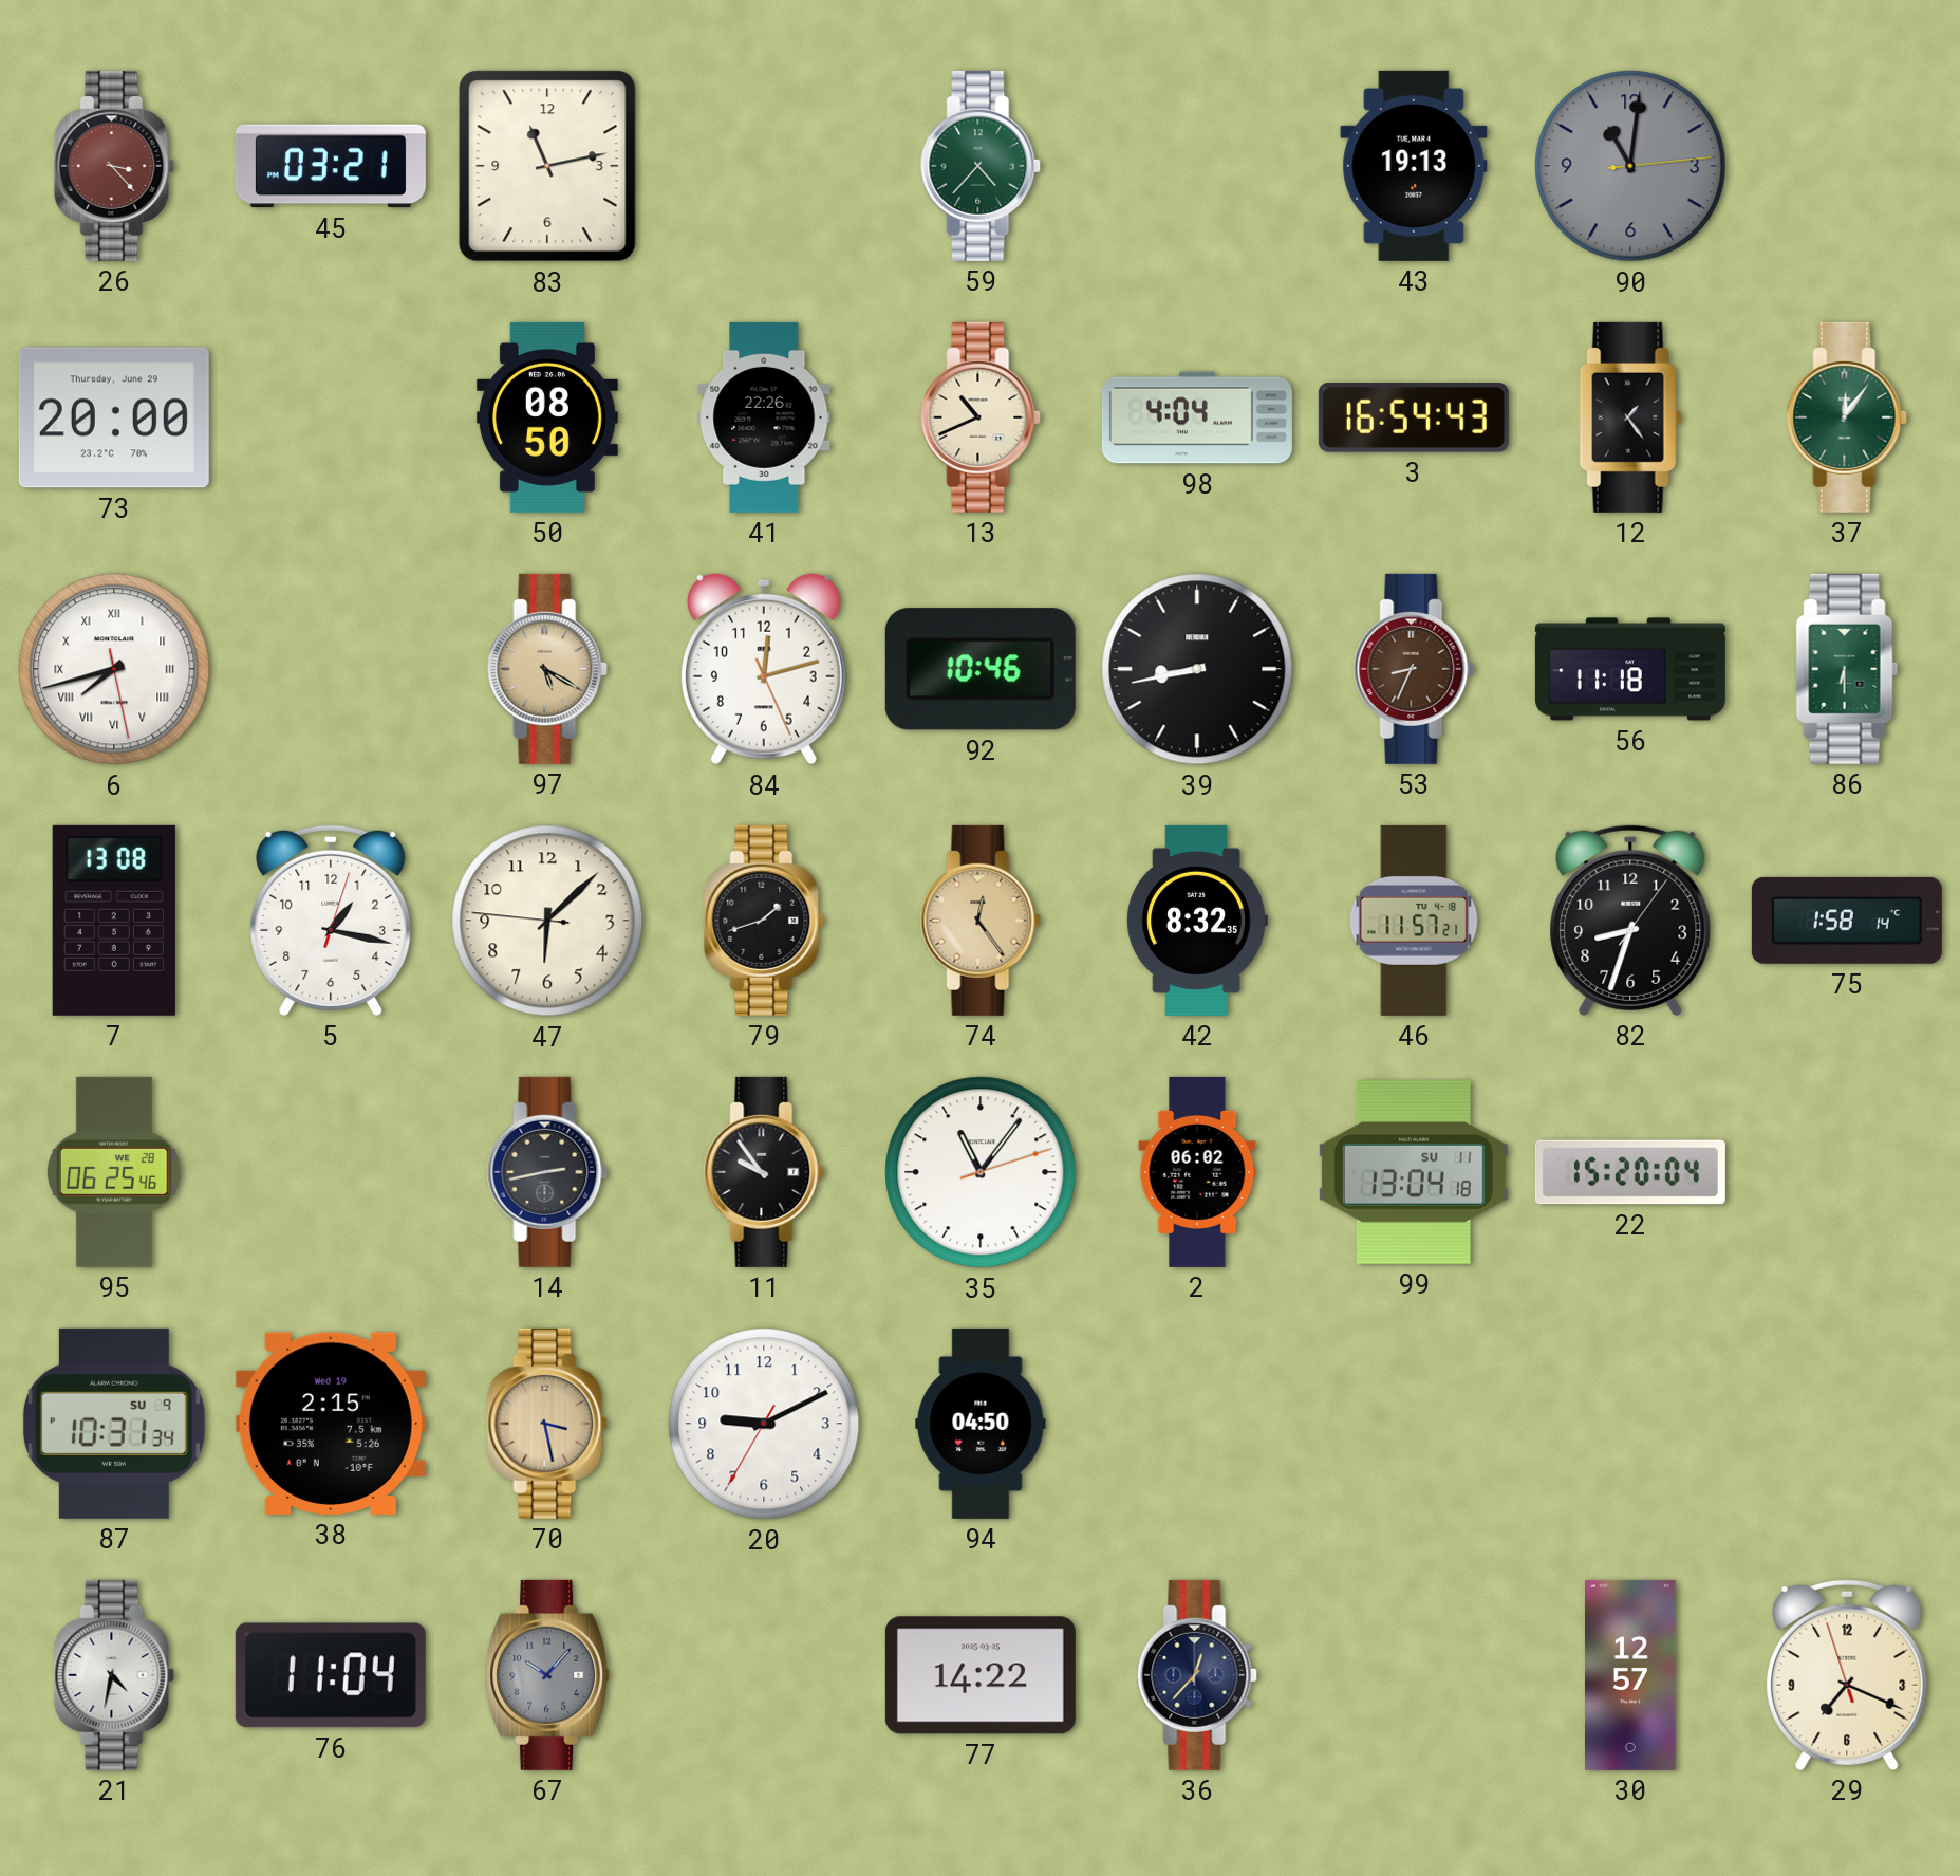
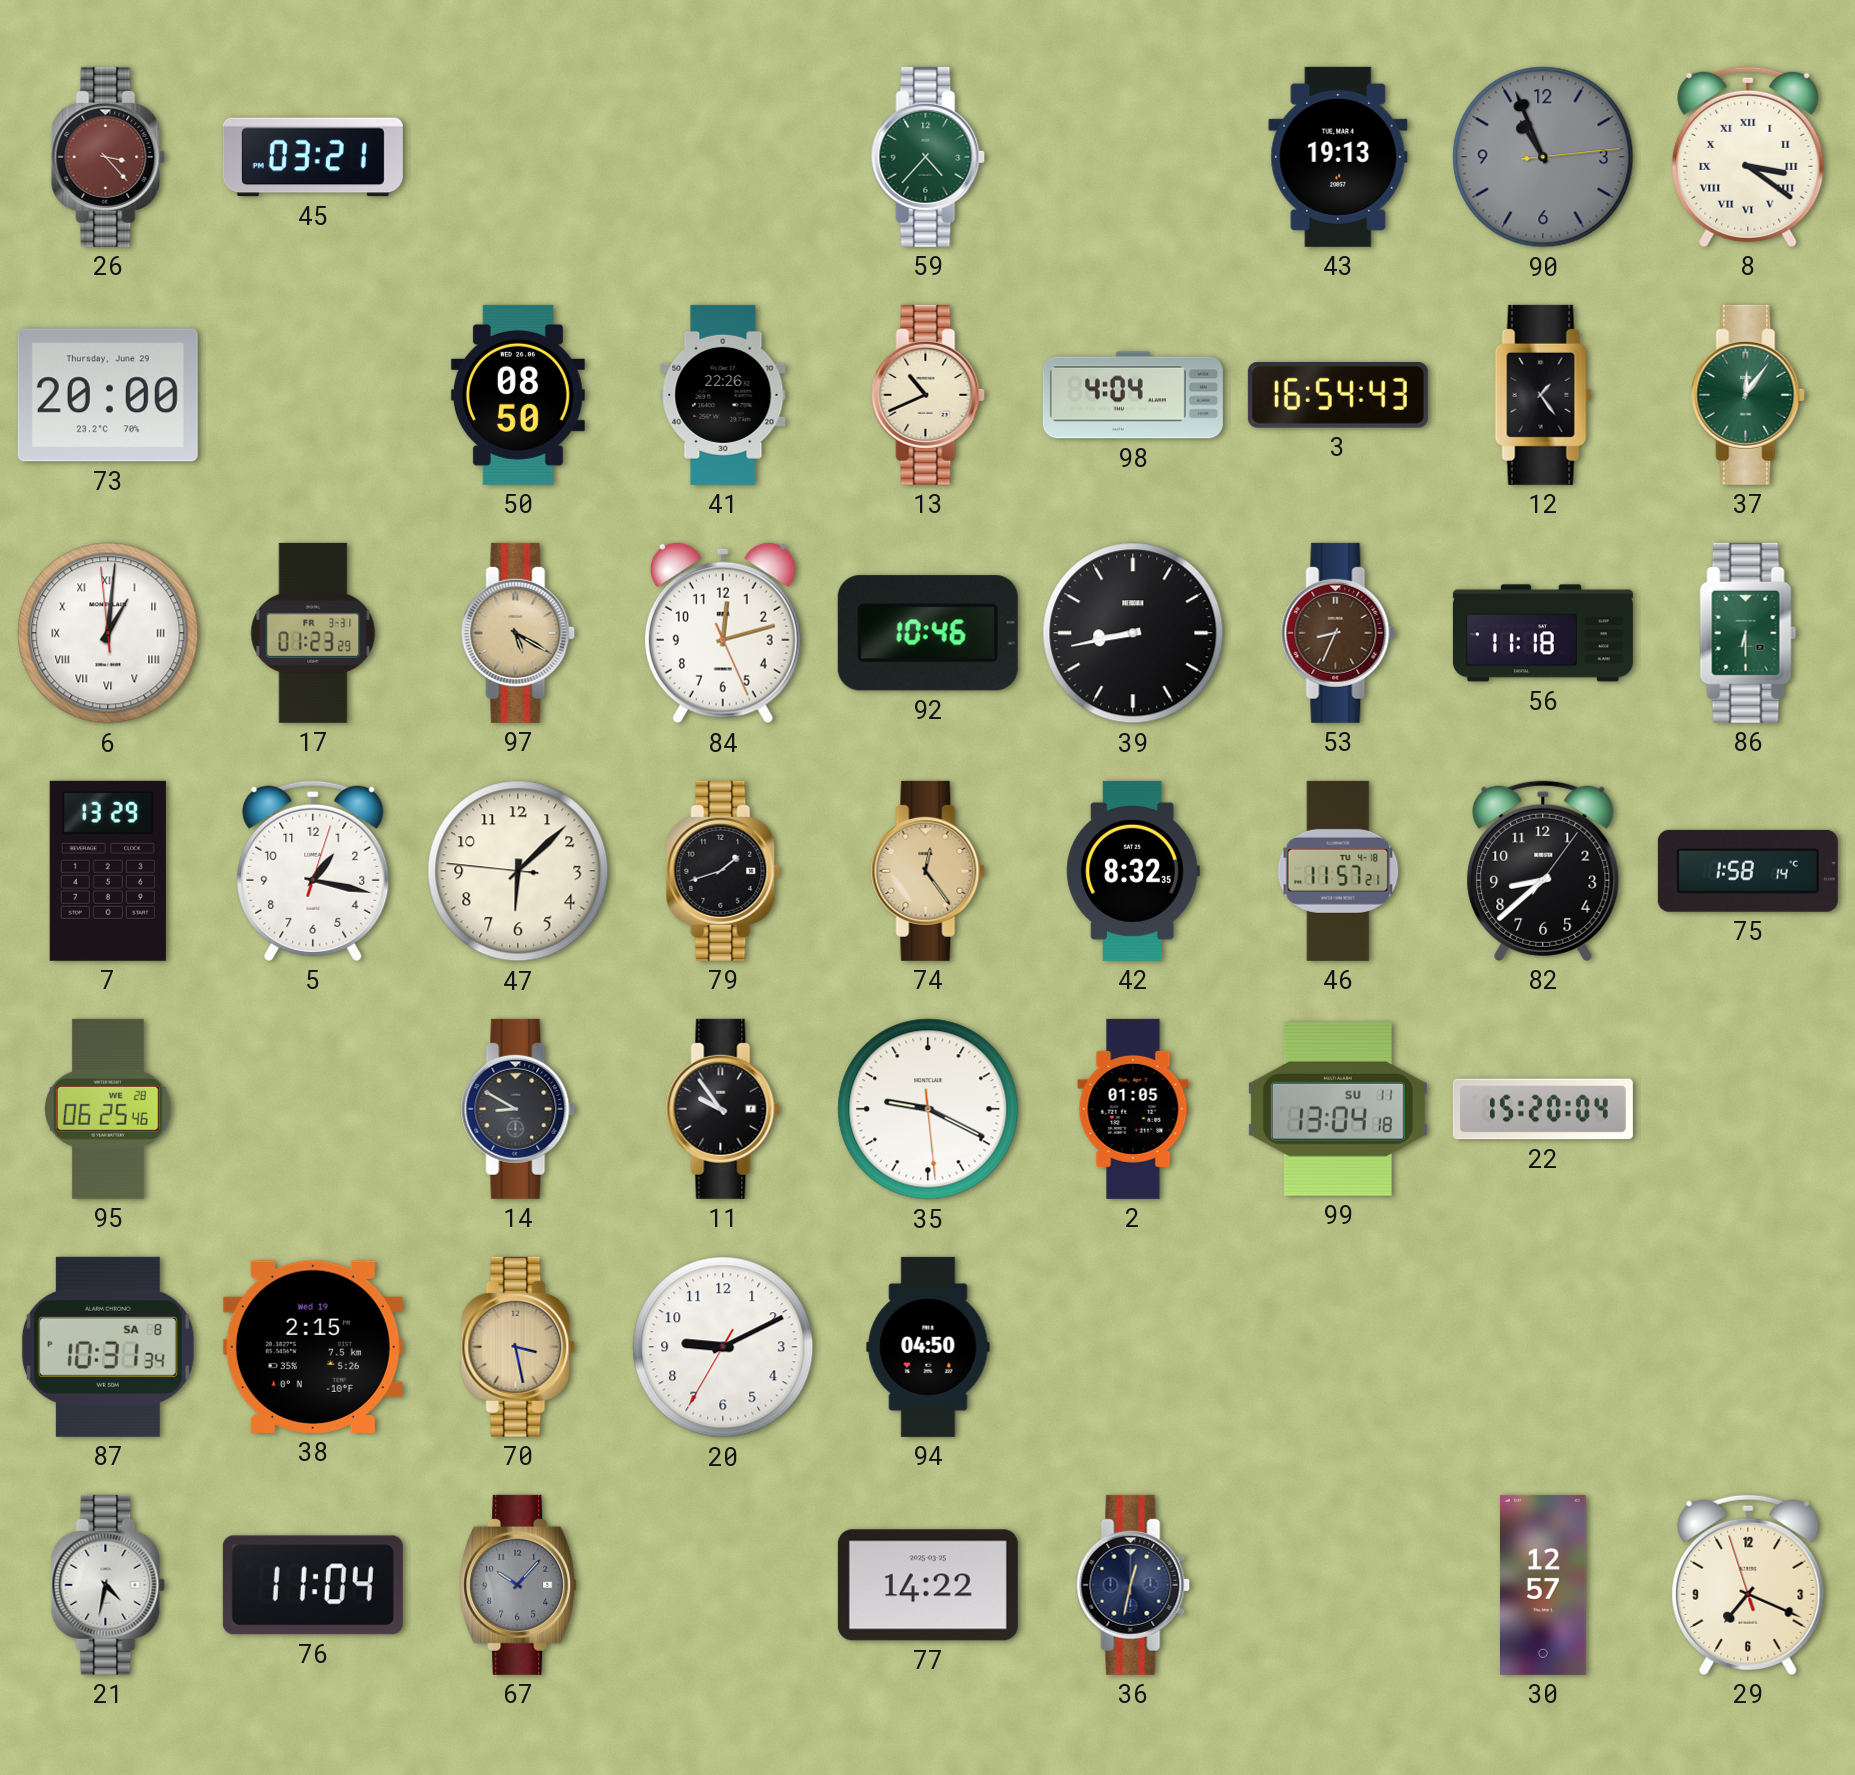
83: 11:13 -> none
90: 11:01 -> 10:56
8: none -> 3:21
6: 7:42 -> 1:00
17: none -> 01:23
7: 13:08 -> 13:29
82: 8:33 -> 8:38
14: 2:43 -> 8:50
35: 11:06 -> 9:19
2: 06:02 -> 01:05
87 date: SU 9 -> SA 8
36: 12:37 -> 12:32
